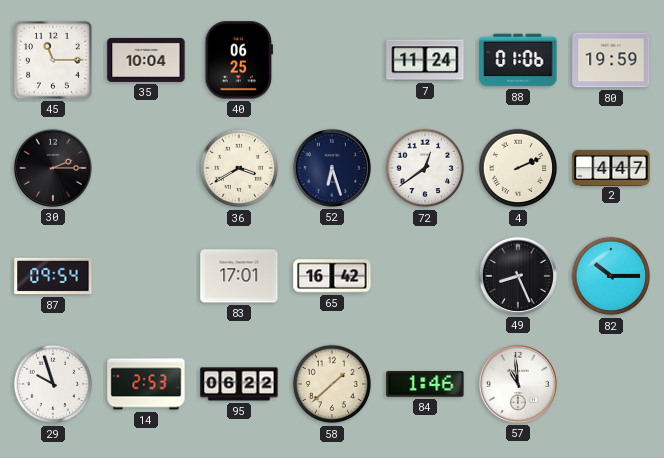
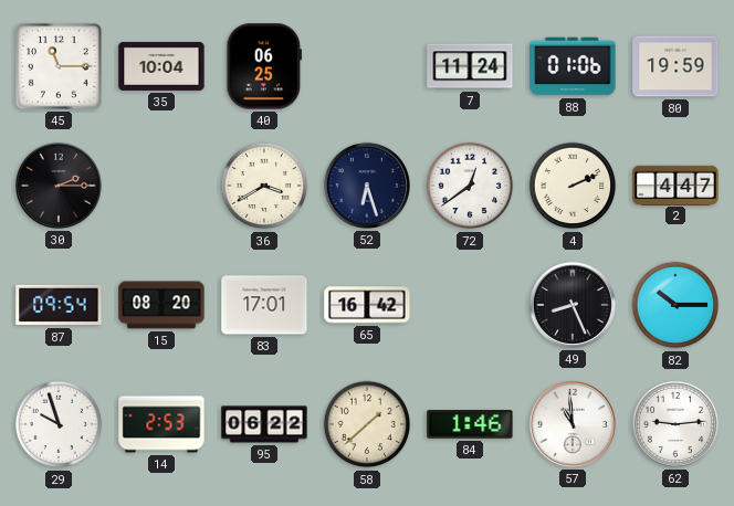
15: none -> 08:20
62: none -> 9:14
